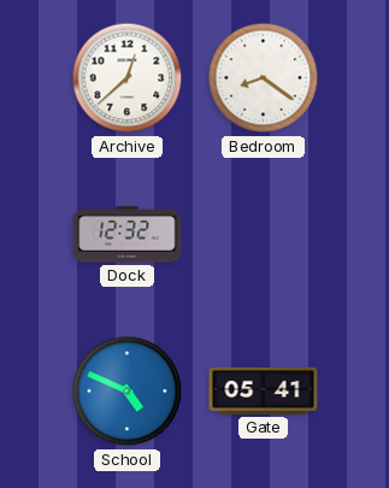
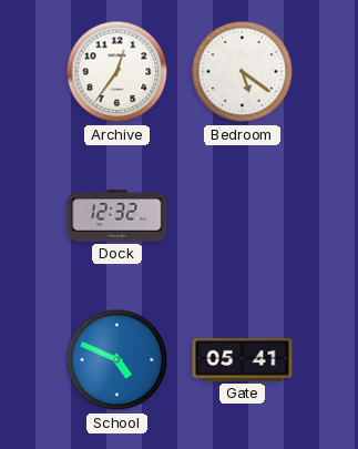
Archive: 12:38 -> 12:36
Bedroom: 8:21 -> 5:21
